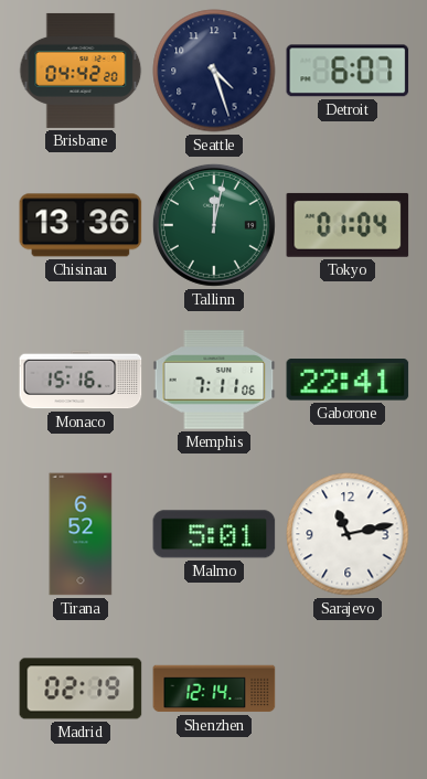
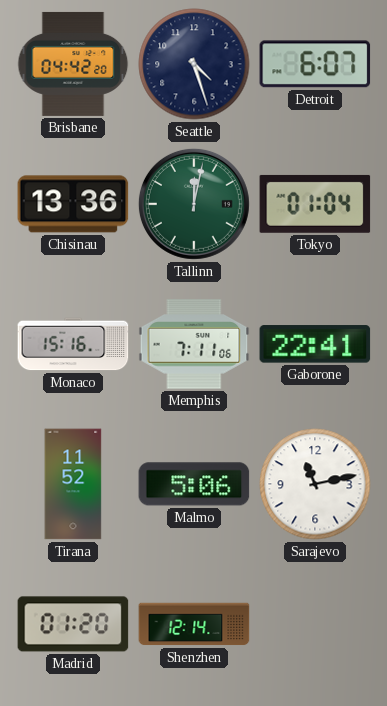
Tirana: 6:52 -> 11:52
Malmo: 5:01 -> 5:06
Madrid: 02:19 -> 01:20
